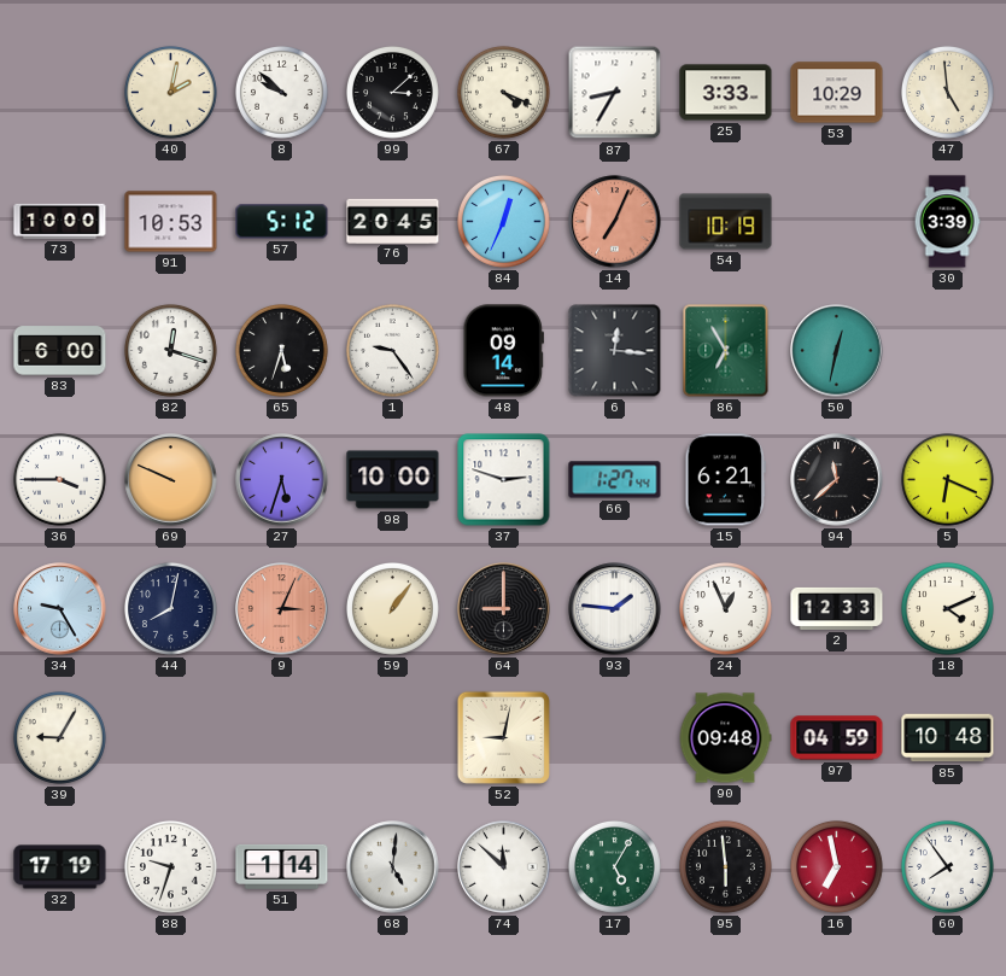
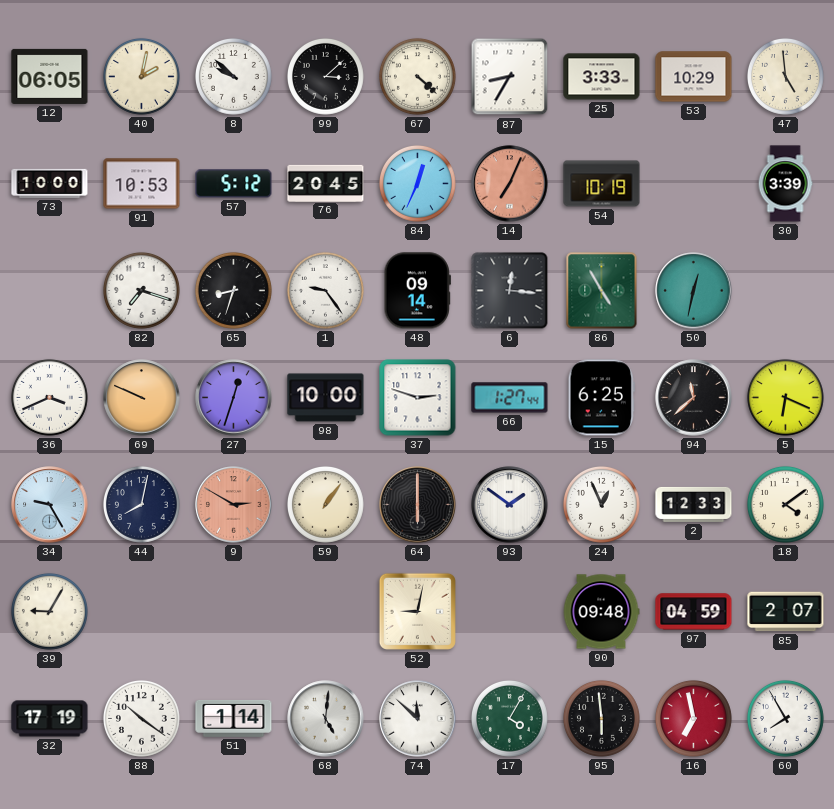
12: none -> 06:05
67: 4:19 -> 4:22
83: 6:00 -> none
82: 12:18 -> 7:18
65: 5:33 -> 8:33
86: 6:55 -> 4:55
36: 3:45 -> 3:41
27: 5:33 -> 12:33
15: 6:21 -> 6:25
9: 3:04 -> 2:50
64: 9:00 -> 6:00
93: 1:46 -> 1:51
18: 4:11 -> 4:09
85: 10:48 -> 2:07
88: 9:33 -> 10:21
17: 5:05 -> 4:05
60: 7:54 -> 7:55
